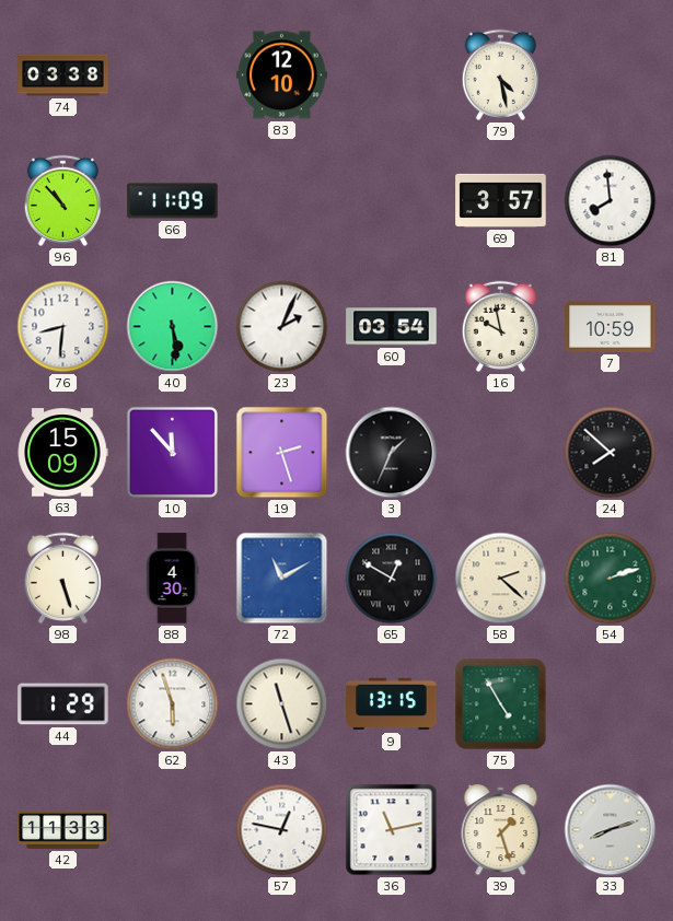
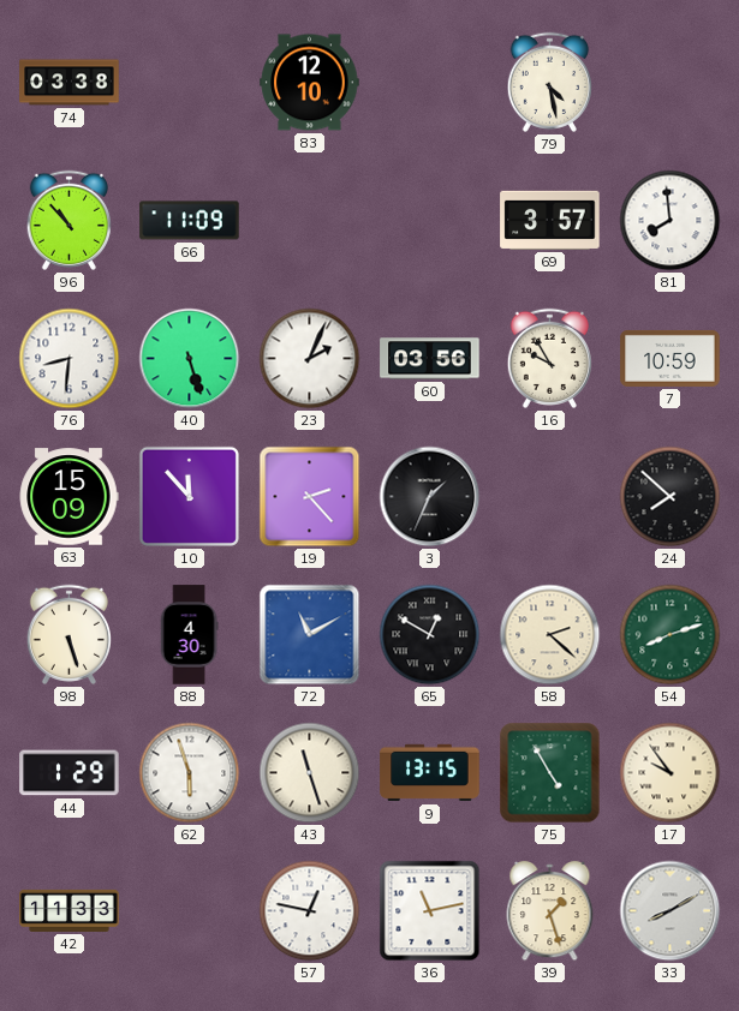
40: 5:29 -> 5:27
60: 03:54 -> 03:56
16: 9:58 -> 9:55
19: 2:27 -> 2:23
54: 2:12 -> 8:12
17: none -> 9:54
33: 8:12 -> 8:10
